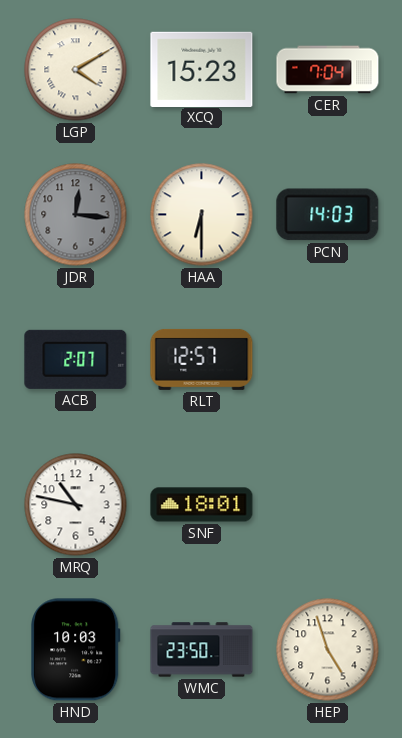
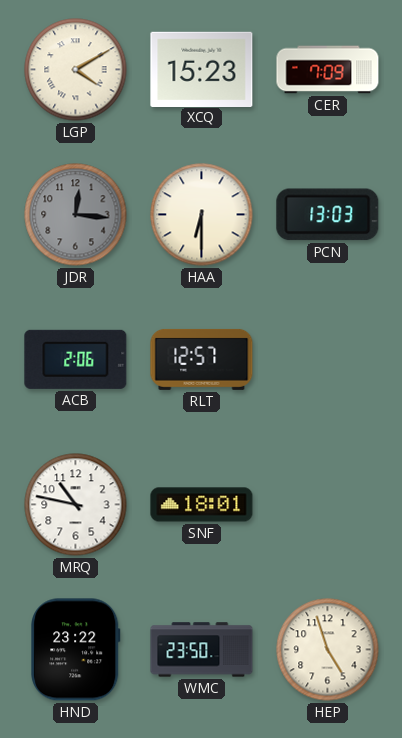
CER: 7:04 -> 7:09
PCN: 14:03 -> 13:03
ACB: 2:07 -> 2:06
HND: 10:03 -> 23:22
